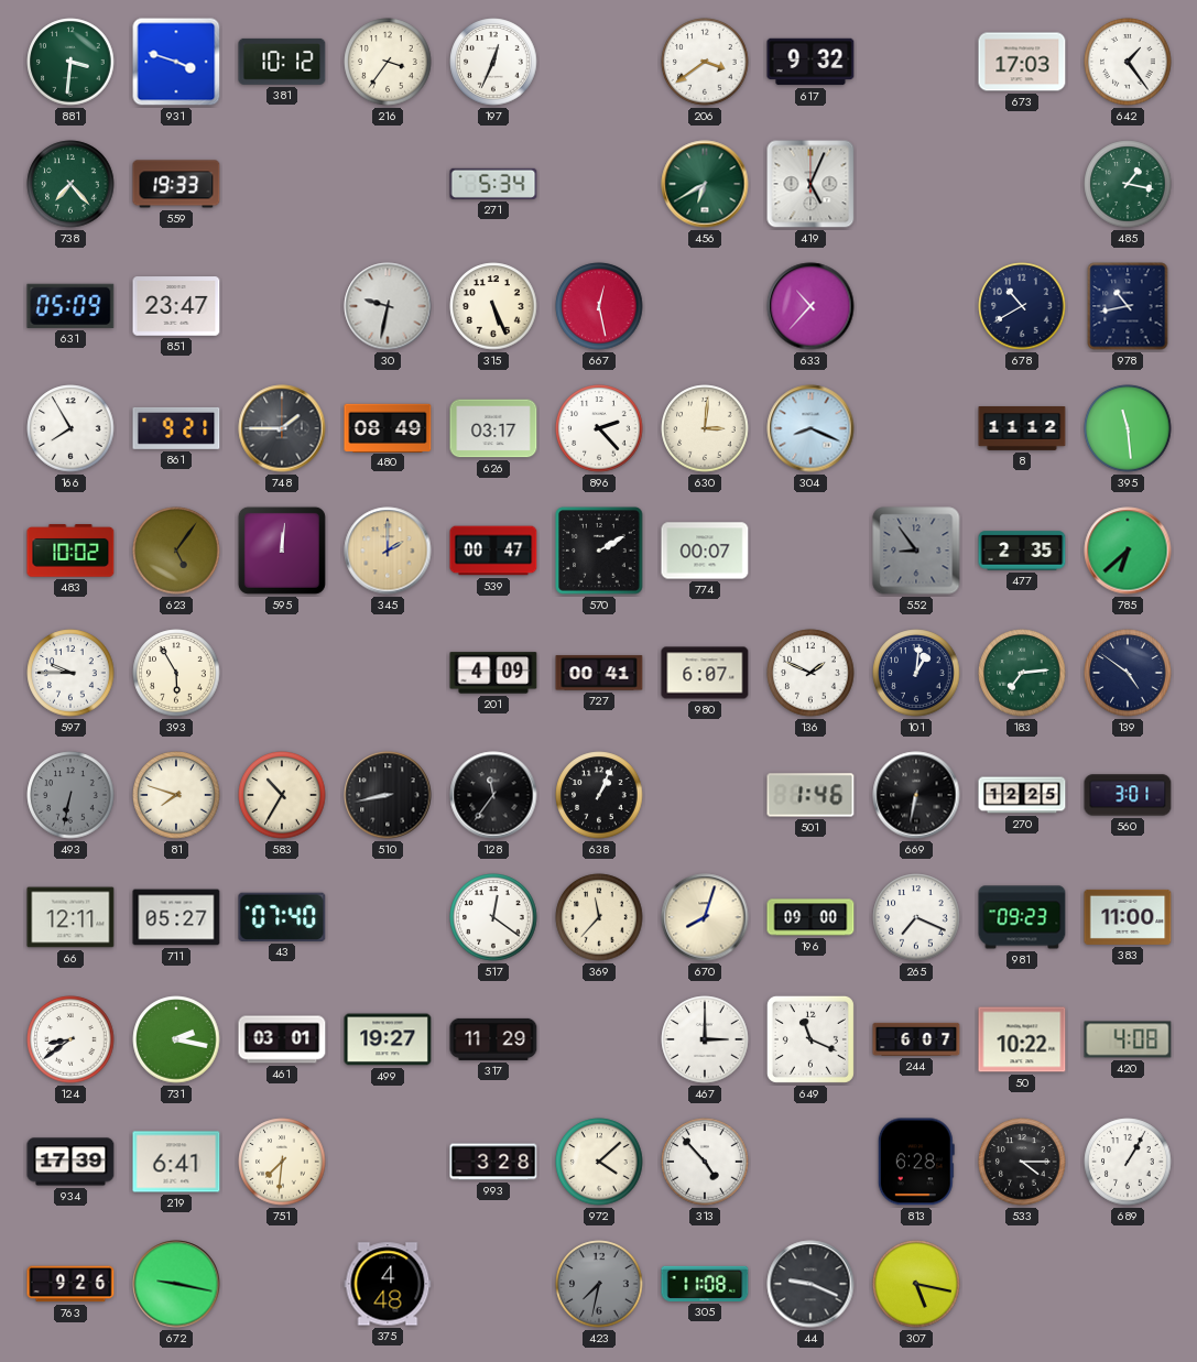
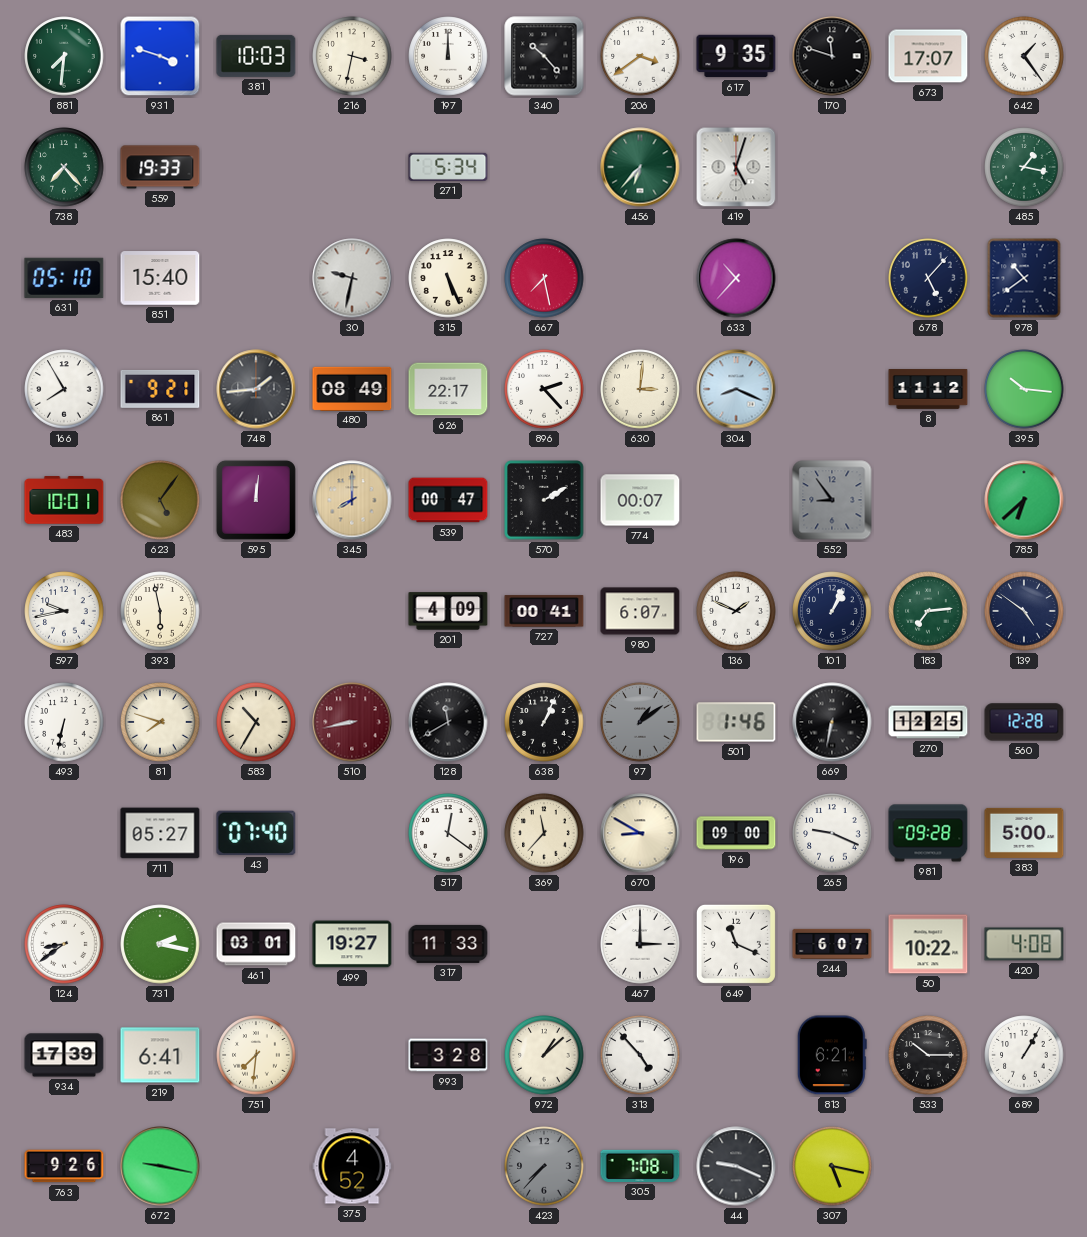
881: 3:31 -> 7:31
381: 10:12 -> 10:03
216: 3:36 -> 3:32
197: 12:34 -> 12:00
340: none -> 10:23
617: 9:32 -> 9:35
170: none -> 11:48
673: 17:03 -> 17:07
456: 6:40 -> 6:37
419: 5:04 -> 5:03
631: 05:09 -> 05:10
851: 23:47 -> 15:40
667: 12:28 -> 7:28
678: 10:40 -> 5:07
978: 10:43 -> 10:39
748: 1:45 -> 1:44
626: 03:17 -> 22:17
395: 11:29 -> 10:16
483: 10:02 -> 10:01
345: 2:00 -> 8:00
477: 2:35 -> none
597: 9:45 -> 9:43
393: 5:55 -> 5:58
101: 1:01 -> 1:04
493 dial: grey -> white
510 dial: black -> burgundy
128: 11:36 -> 11:40
97: none -> 1:09
560: 3:01 -> 12:28
66: 12:11 -> none
670: 8:03 -> 8:50
265: 7:19 -> 9:19
981: 09:23 -> 09:28
383: 11:00 -> 5:00
317: 11:29 -> 11:33
972: 4:08 -> 1:08
813: 6:28 -> 6:21
533: 4:15 -> 10:15
375: 4:48 -> 4:52
423: 7:32 -> 7:37
305: 11:08 -> 7:08
